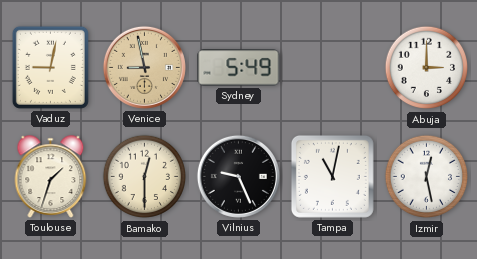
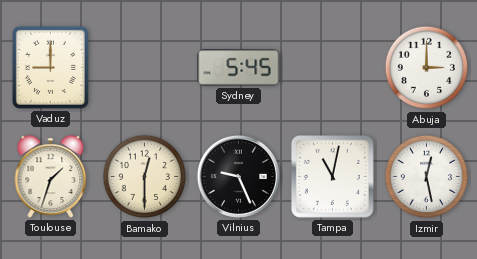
Vaduz: 9:02 -> 9:00
Venice: 8:58 -> none
Sydney: 5:49 -> 5:45
